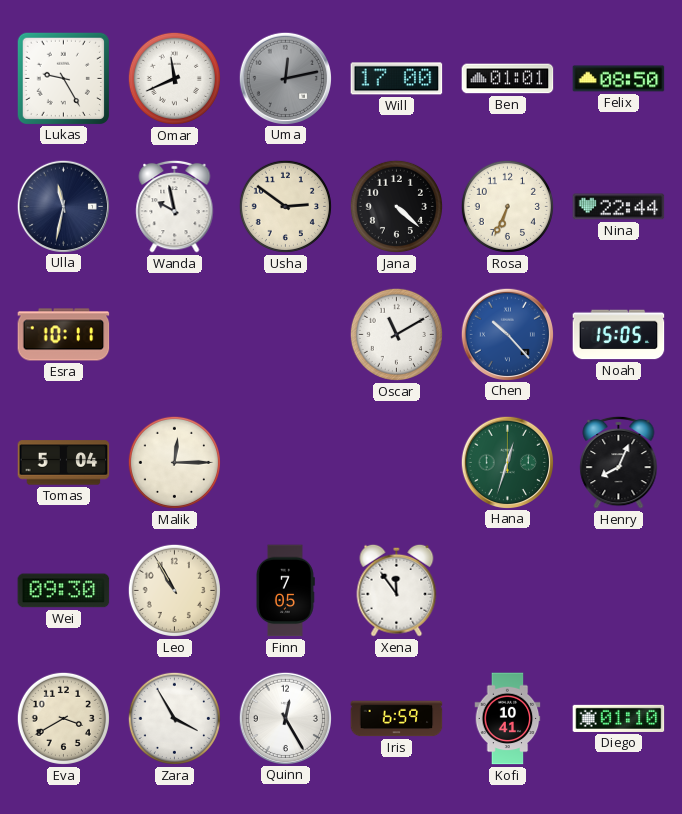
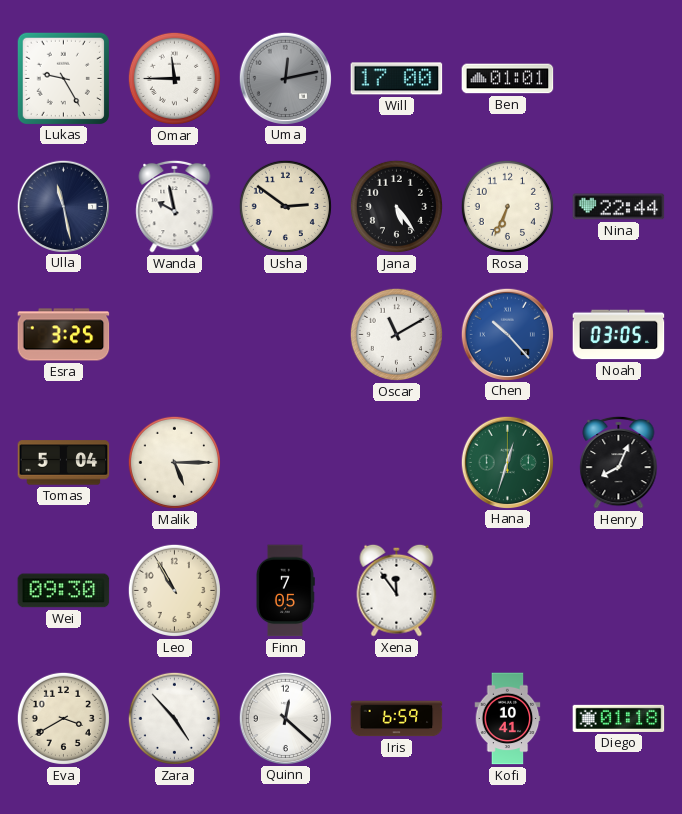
Omar: 11:41 -> 11:45
Felix: 08:50 -> none
Ulla: 11:32 -> 11:28
Jana: 4:22 -> 5:24
Esra: 10:11 -> 3:25
Noah: 15:05 -> 03:05
Malik: 12:15 -> 5:15
Zara: 3:55 -> 4:53
Quinn: 12:25 -> 12:22
Diego: 01:10 -> 01:18
